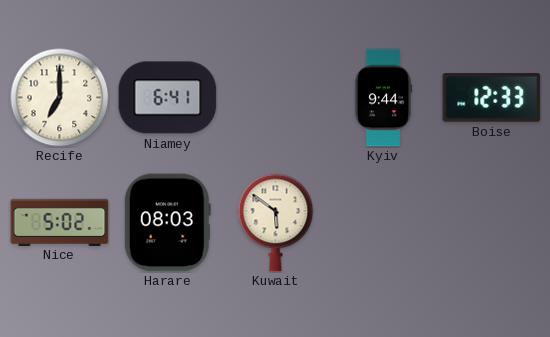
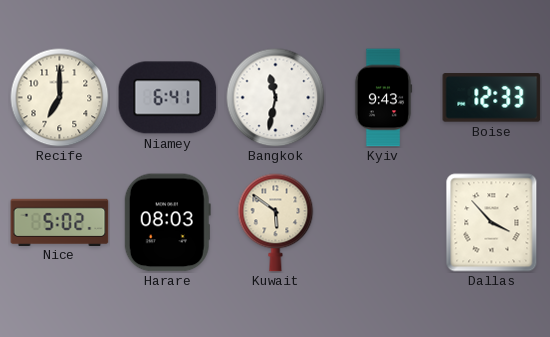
Bangkok: none -> 11:32
Kyiv: 9:44 -> 9:43
Dallas: none -> 3:53
